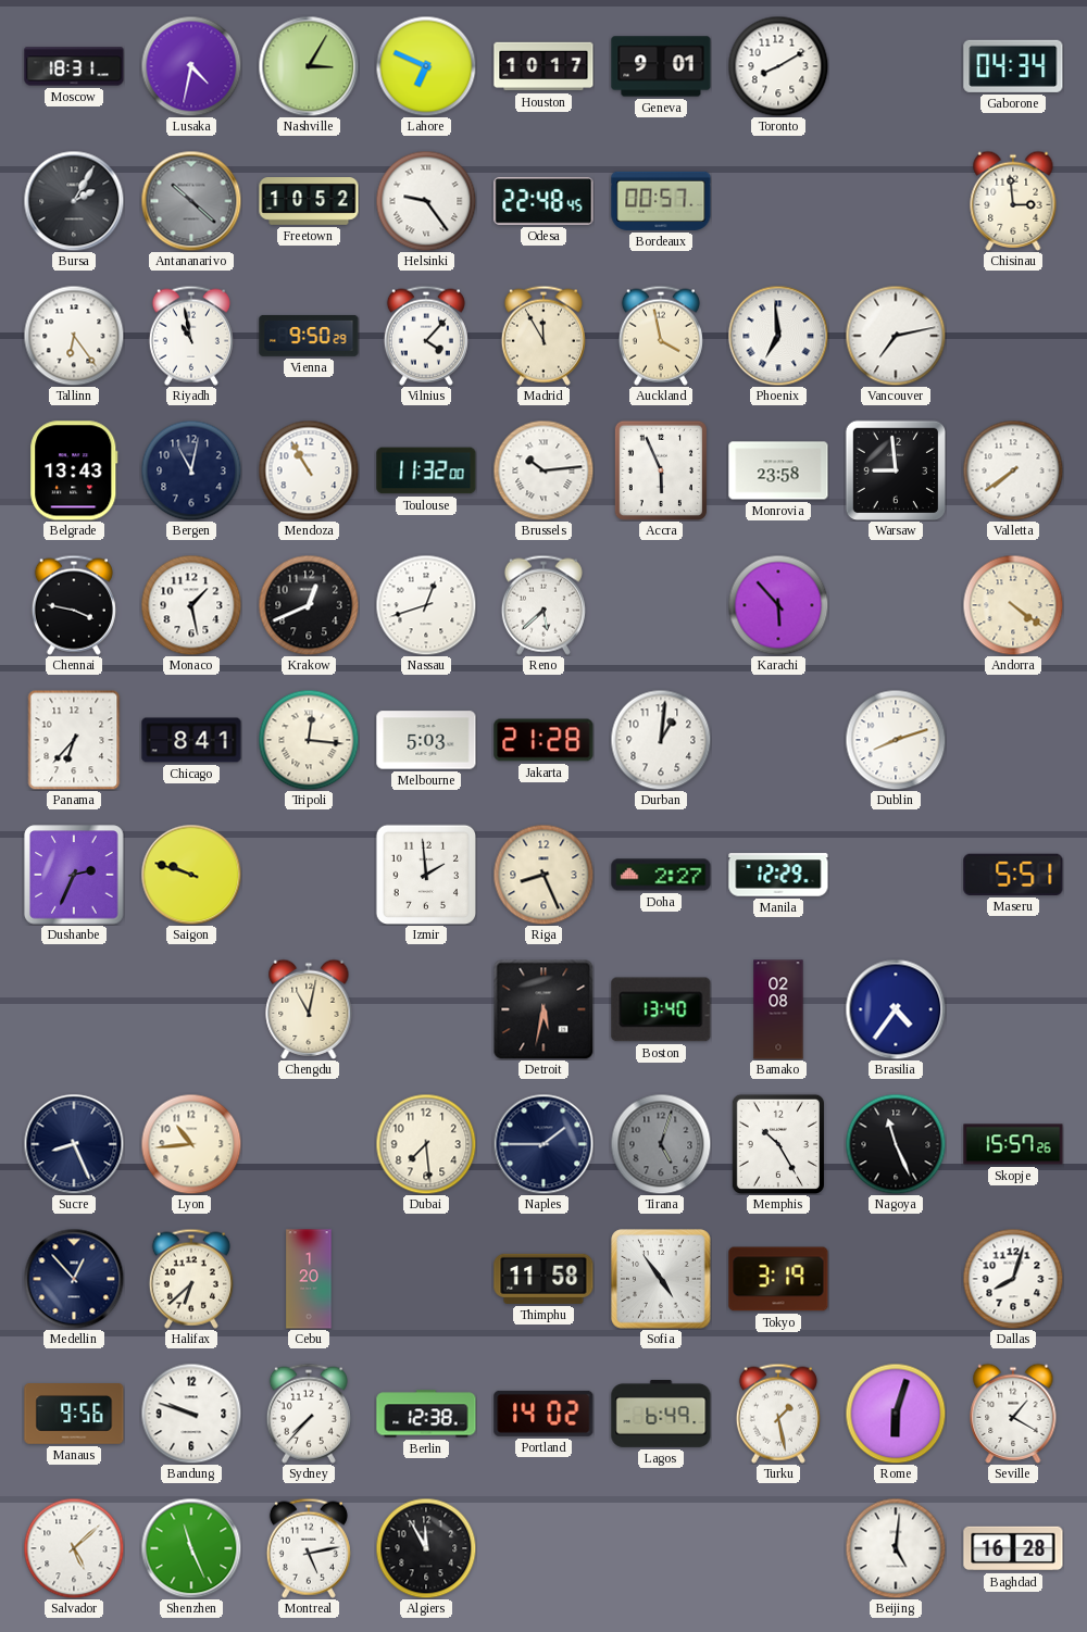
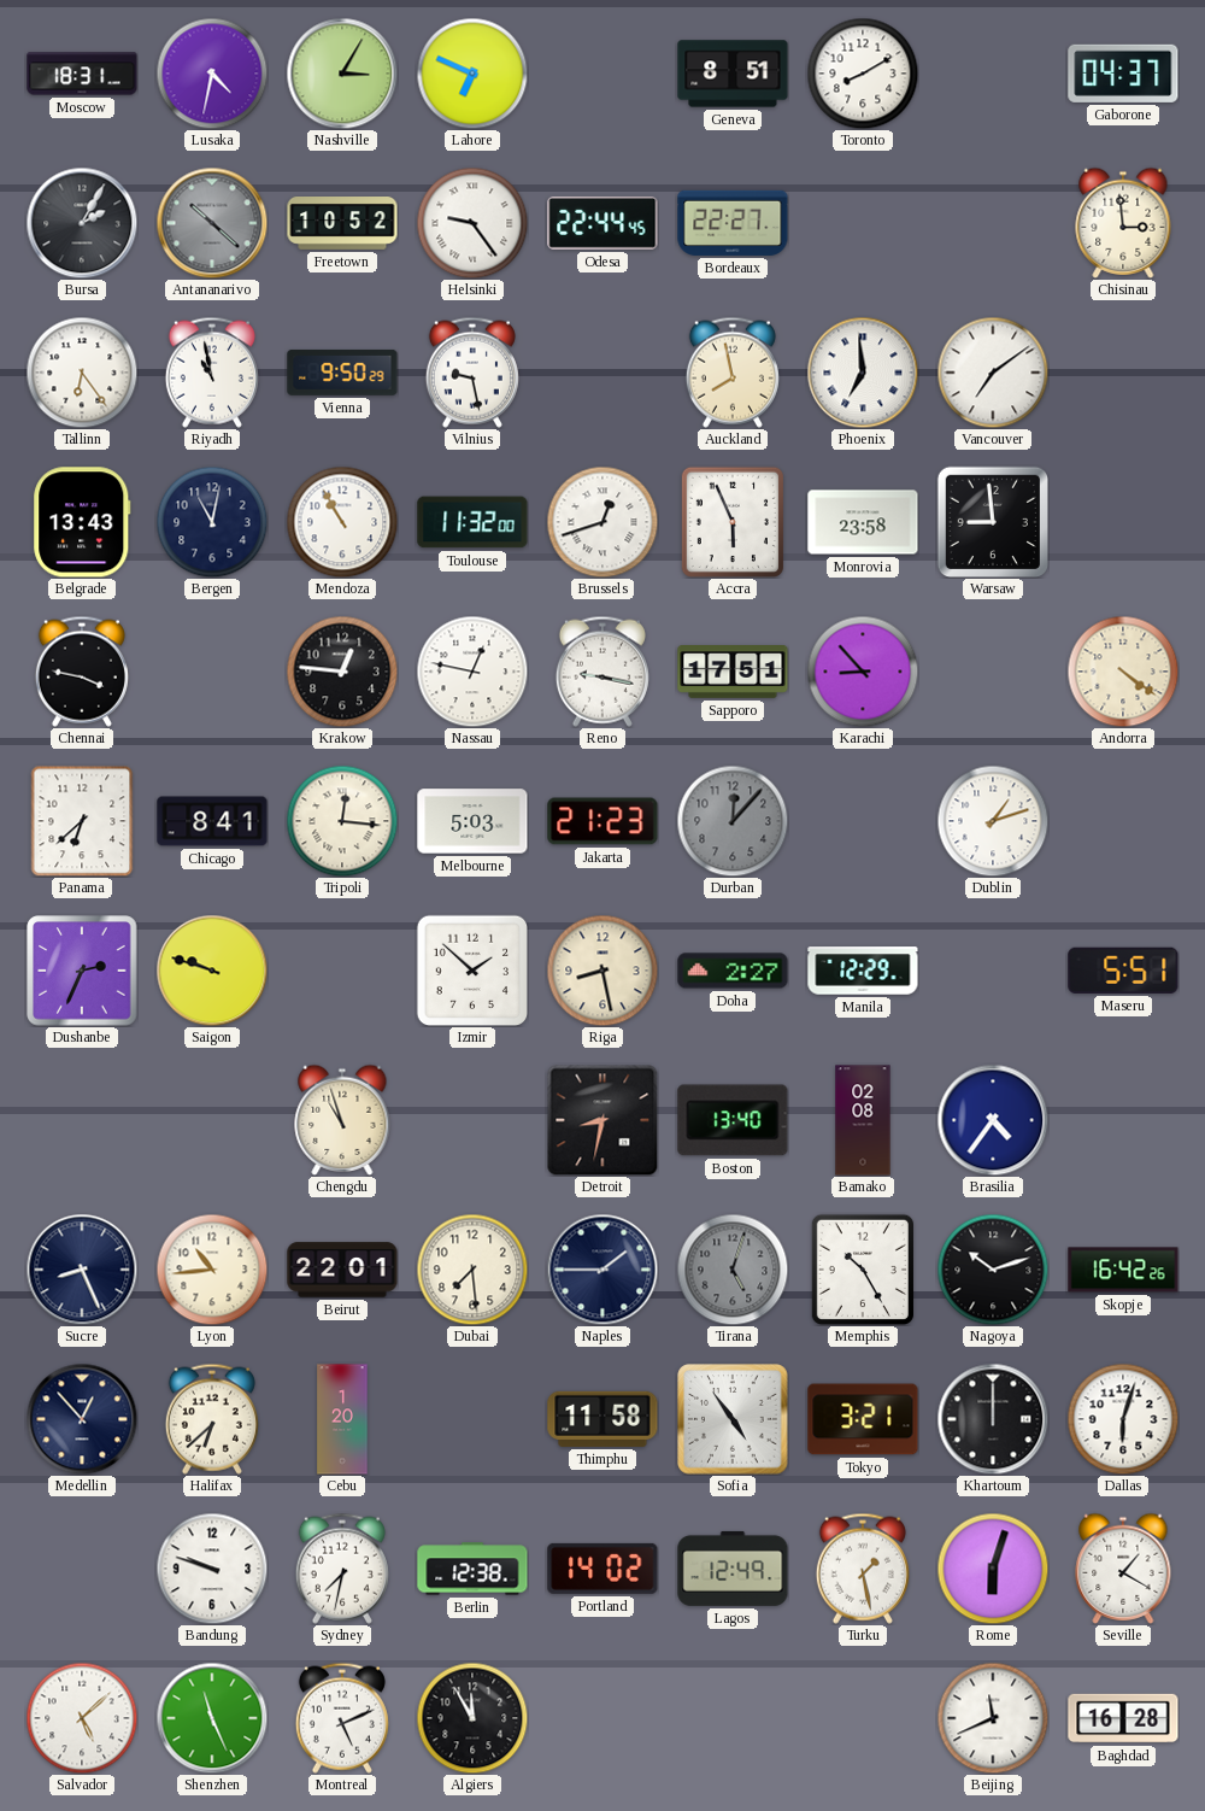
Houston: 10:17 -> none
Geneva: 9:01 -> 8:51
Gaborone: 04:34 -> 04:37
Odesa: 22:48 -> 22:44
Bordeaux: 00:57 -> 22:27
Vilnius: 4:07 -> 9:28
Madrid: 11:55 -> none
Auckland: 3:58 -> 7:58
Vancouver: 7:13 -> 7:09
Brussels: 10:14 -> 12:42
Valletta: 7:39 -> none
Monaco: 1:28 -> none
Krakow: 12:41 -> 12:46
Nassau: 12:42 -> 12:47
Reno: 5:38 -> 9:17
Sapporo: none -> 17:51
Karachi: 5:53 -> 8:53
Panama: 6:37 -> 6:38
Jakarta: 21:28 -> 21:23
Durban: 1:01 -> 12:07
Durban dial: white -> grey
Dublin: 8:12 -> 1:12
Izmir: 1:59 -> 1:52
Riga: 8:26 -> 8:28
Chengdu: 11:02 -> 10:57
Detroit: 5:32 -> 8:32
Beirut: none -> 22:01
Nagoya: 11:26 -> 10:12
Skopje: 15:57 -> 16:42
Tokyo: 3:19 -> 3:21
Khartoum: none -> 12:00
Dallas: 8:03 -> 6:03
Manaus: 9:56 -> none
Sydney: 7:37 -> 7:32
Lagos: 6:49 -> 12:49
Montreal: 5:13 -> 5:11
Beijing: 5:01 -> 11:41
